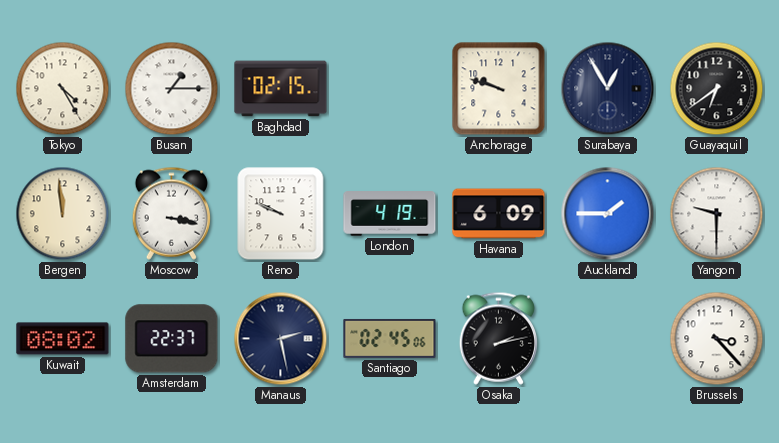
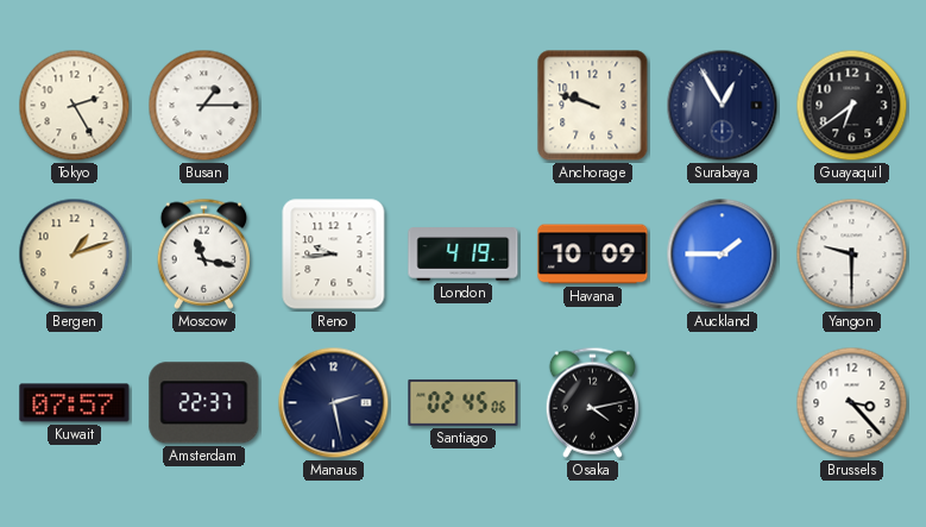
Tokyo: 4:25 -> 2:25
Baghdad: 02:15 -> none
Bergen: 11:59 -> 1:12
Moscow: 3:17 -> 11:17
Reno: 9:49 -> 9:44
Havana: 6:09 -> 10:09
Kuwait: 08:02 -> 07:57
Osaka: 2:13 -> 4:13
